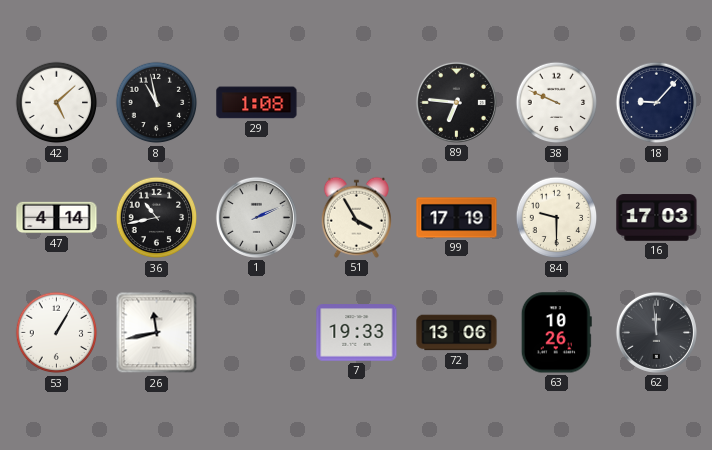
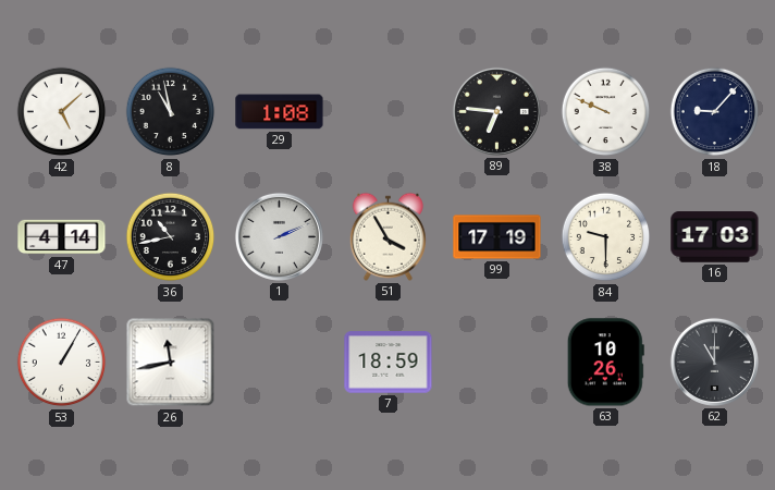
7: 19:33 -> 18:59
72: 13:06 -> none
62: 11:59 -> 11:00
